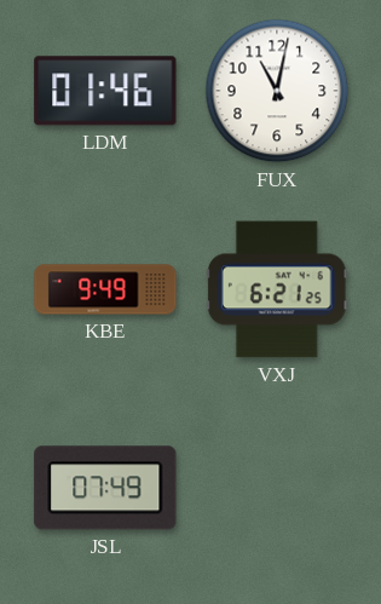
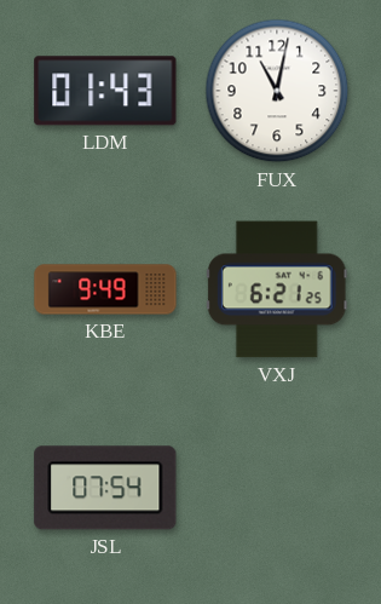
LDM: 01:46 -> 01:43
JSL: 07:49 -> 07:54
